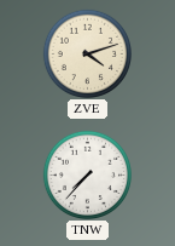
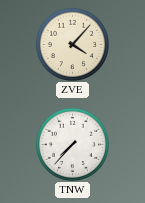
ZVE: 4:12 -> 4:07
